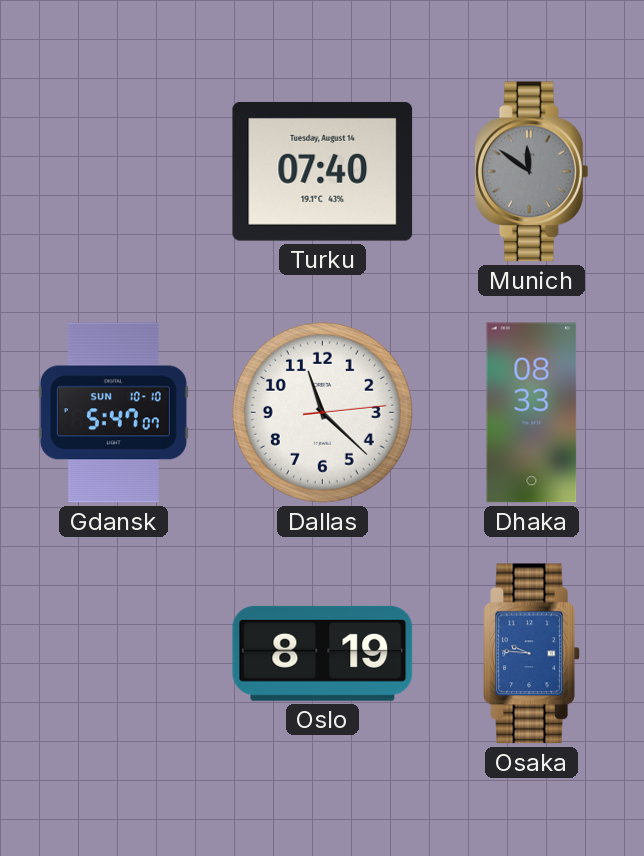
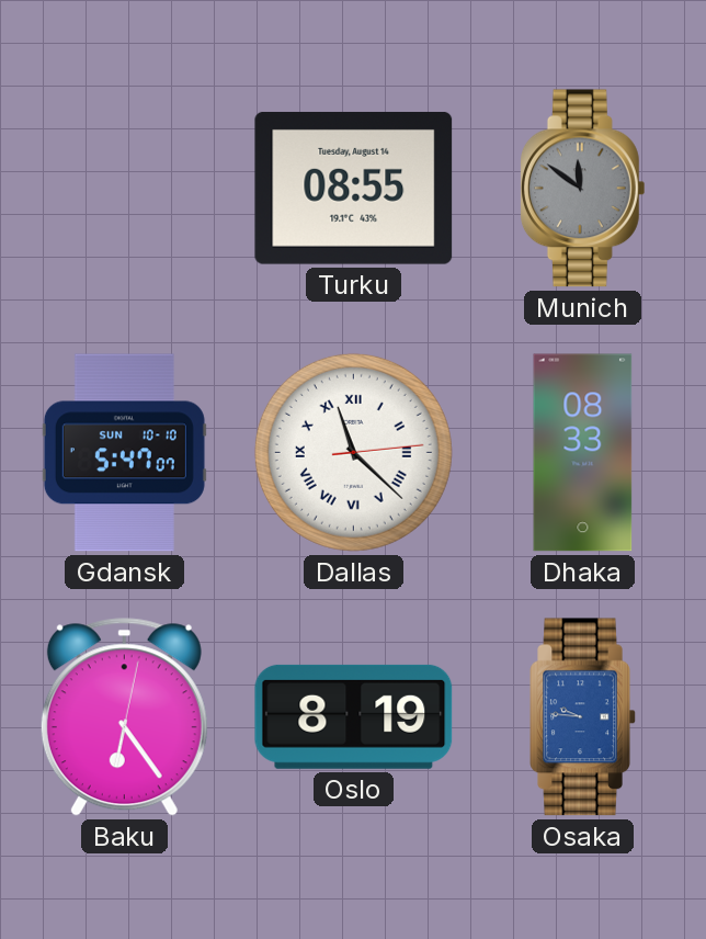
Turku: 07:40 -> 08:55
Dallas numerals: Arabic -> Roman
Baku: none -> 6:24
